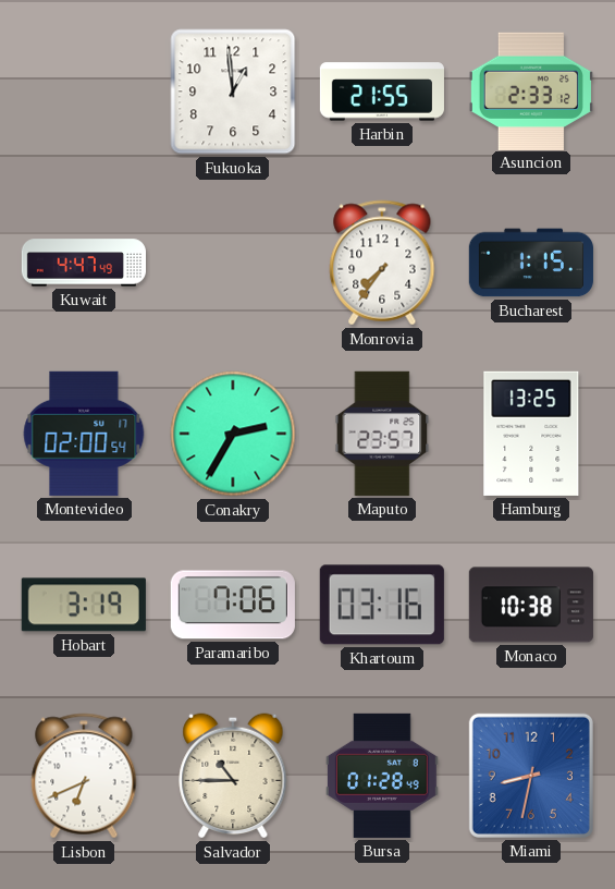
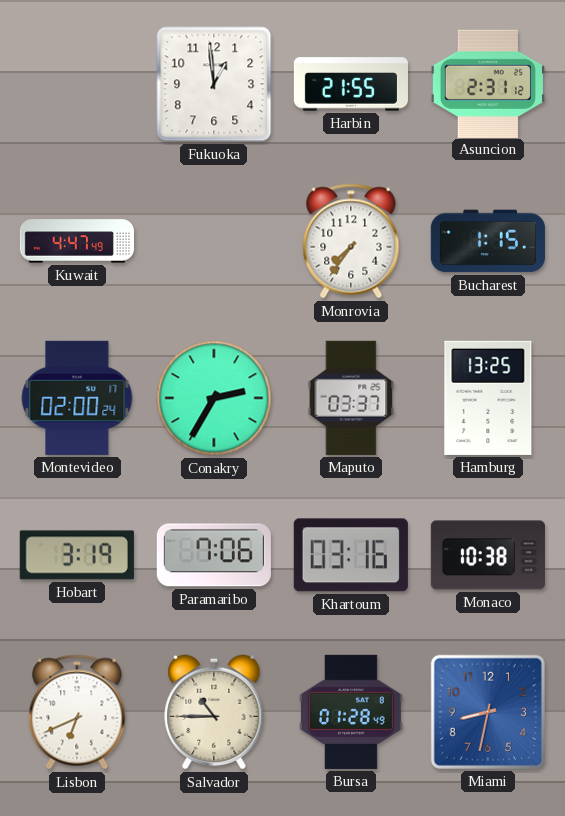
Asuncion: 2:33 -> 2:31
Montevideo: 02:00:54 -> 02:00:24
Maputo: 23:57 -> 03:37
